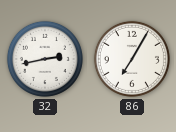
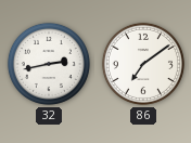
86: 7:05 -> 7:09
